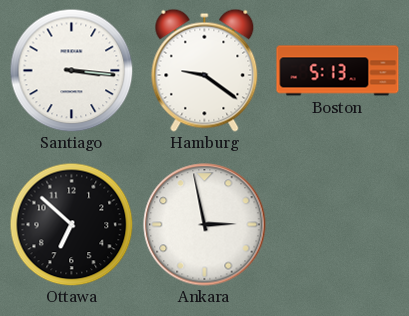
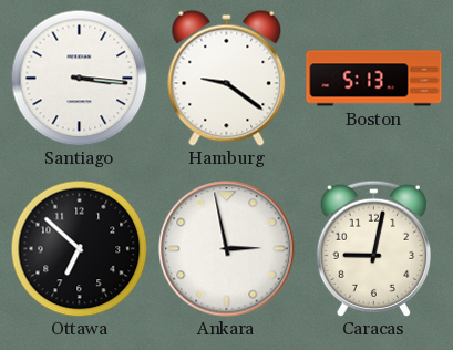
Caracas: none -> 9:02
